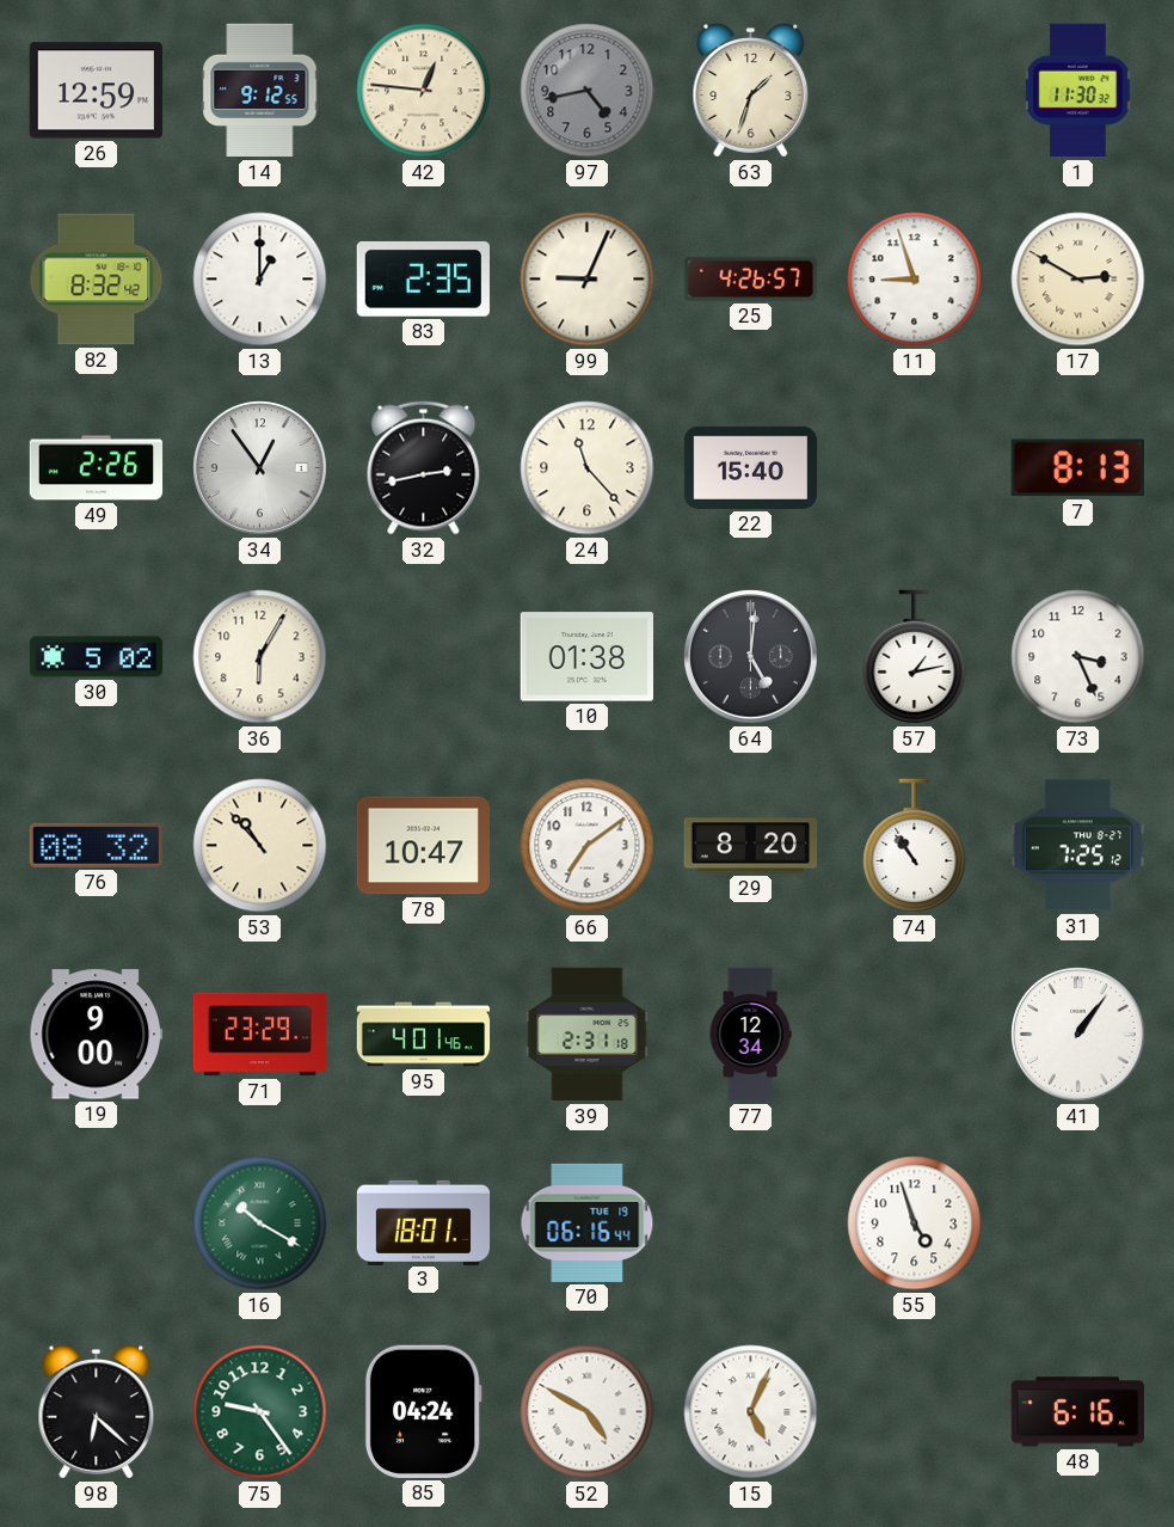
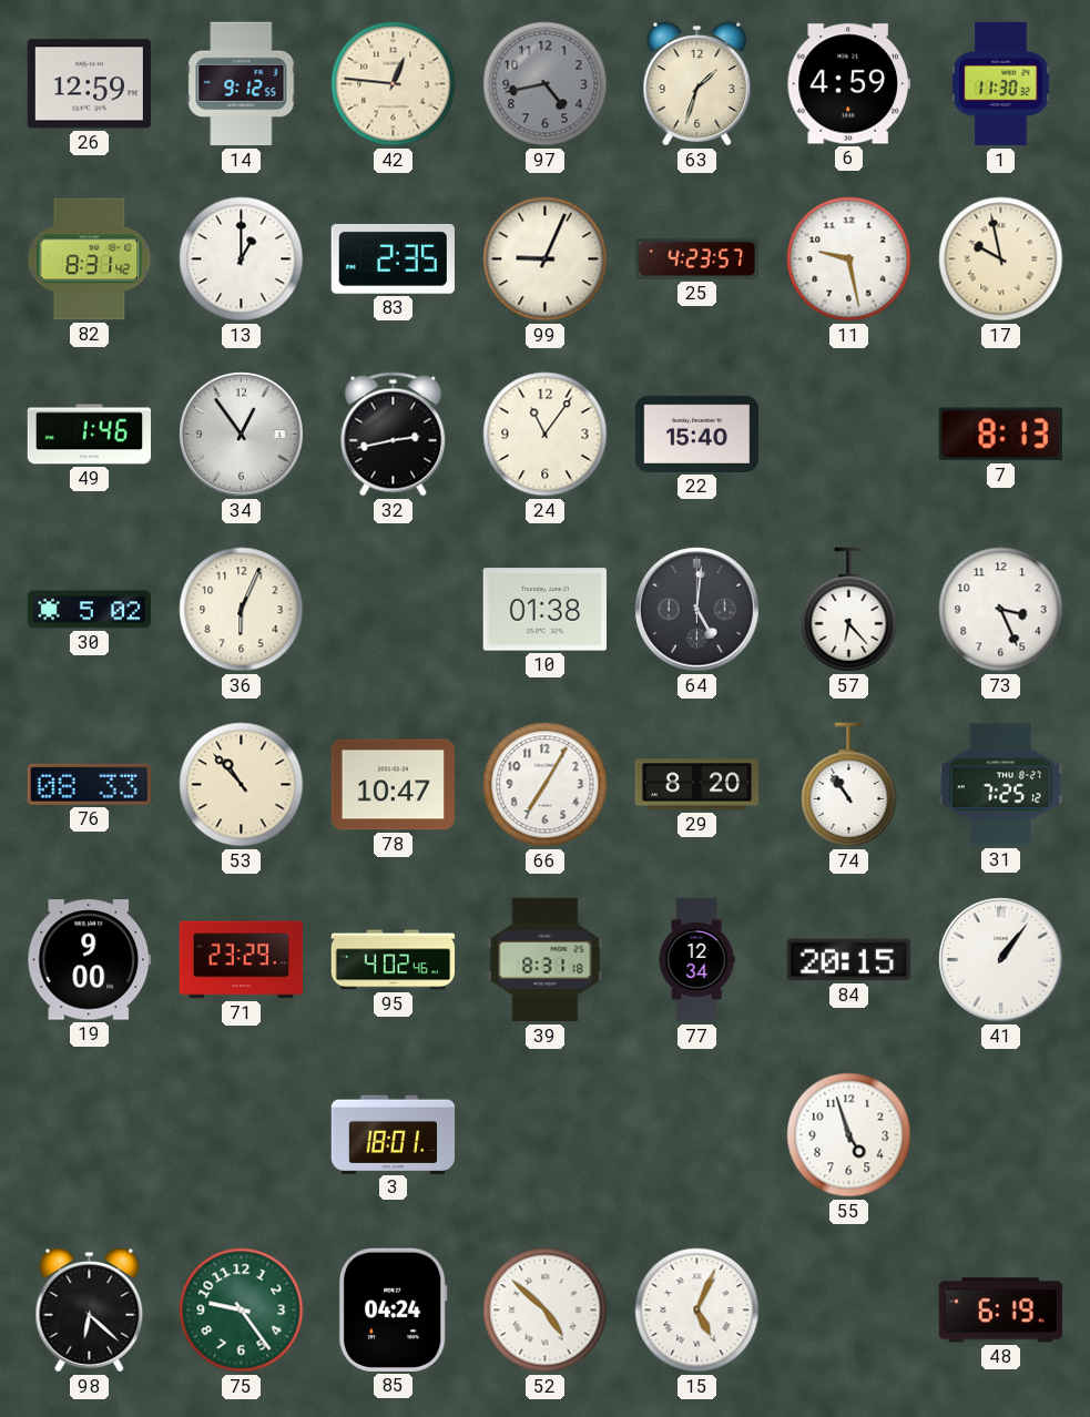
6: none -> 4:59
82: 8:32 -> 8:31
25: 4:26 -> 4:23
11: 8:57 -> 9:28
17: 2:50 -> 9:58
49: 2:26 -> 1:46
24: 11:23 -> 11:06
36: 6:05 -> 6:04
57: 1:13 -> 6:23
76: 08:32 -> 08:33
66: 7:09 -> 7:05
95: 4:01 -> 4:02
39: 2:31 -> 8:31
84: none -> 20:15
16: 10:20 -> none
70: 06:16 -> none
52: 4:50 -> 4:52
48: 6:16 -> 6:19
